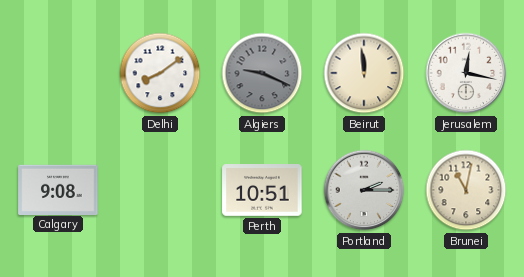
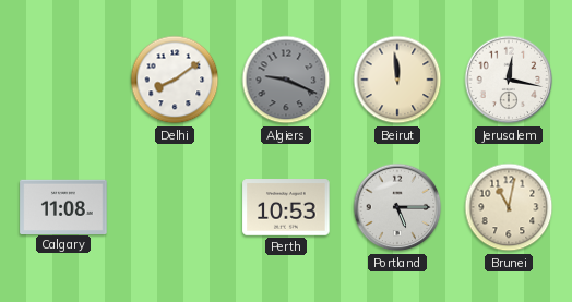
Calgary: 9:08 -> 11:08
Perth: 10:51 -> 10:53
Portland: 2:15 -> 5:15
